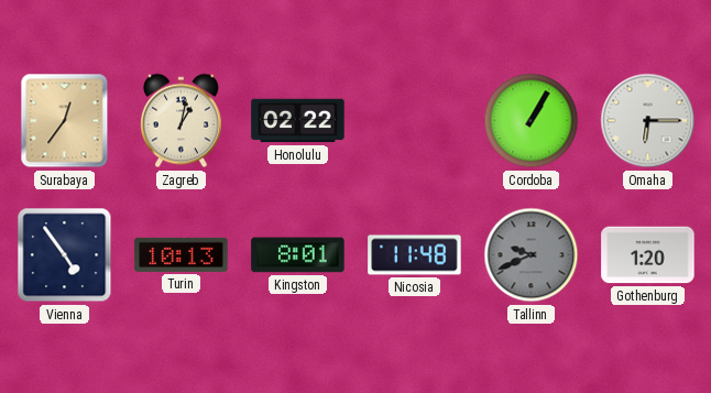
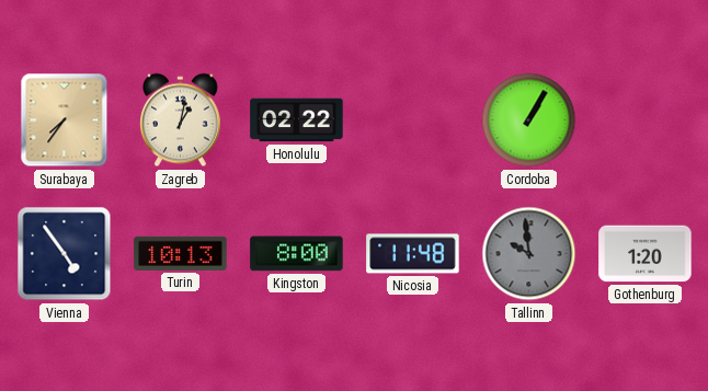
Surabaya: 12:36 -> 7:36
Omaha: 6:15 -> none
Kingston: 8:01 -> 8:00
Tallinn: 9:41 -> 9:59
